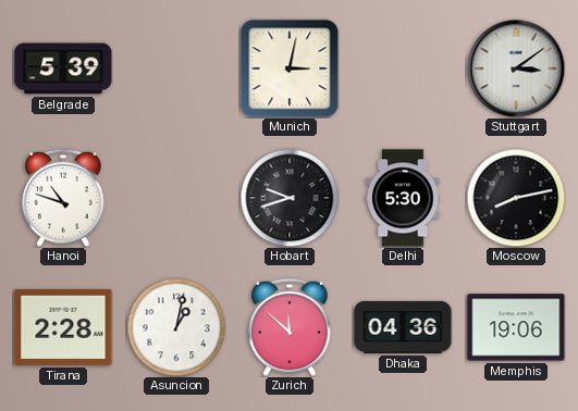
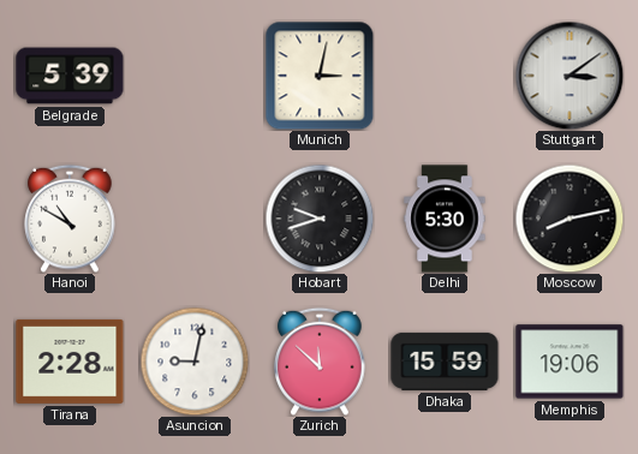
Hanoi: 10:48 -> 10:50
Asuncion: 1:02 -> 9:02
Dhaka: 04:36 -> 15:59
